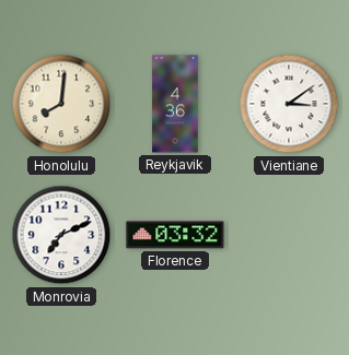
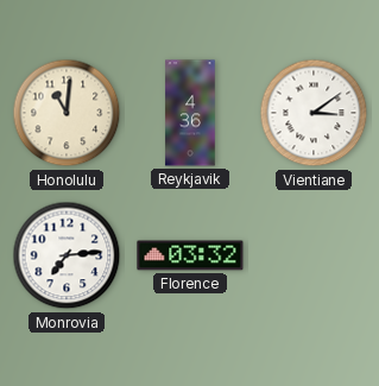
Honolulu: 8:01 -> 11:01
Monrovia: 7:11 -> 7:14
